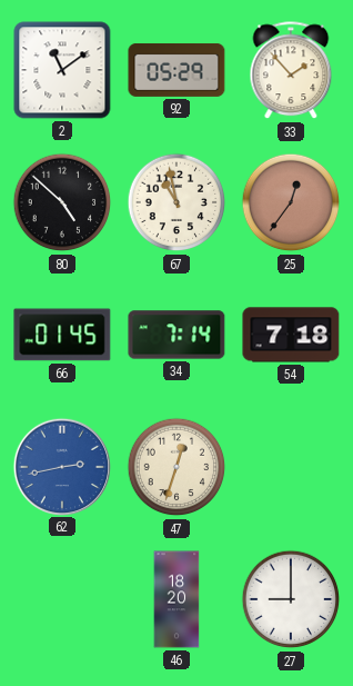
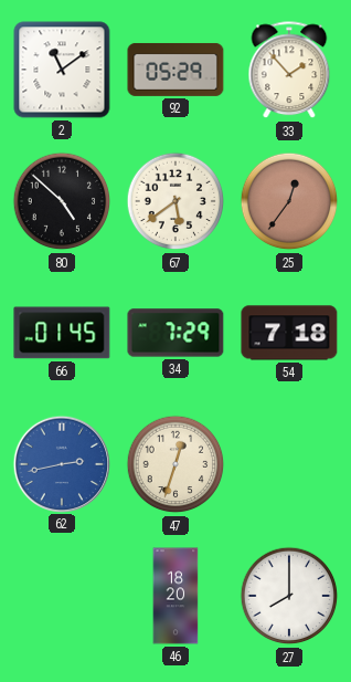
67: 10:58 -> 5:39
34: 7:14 -> 7:29
27: 9:00 -> 8:00
